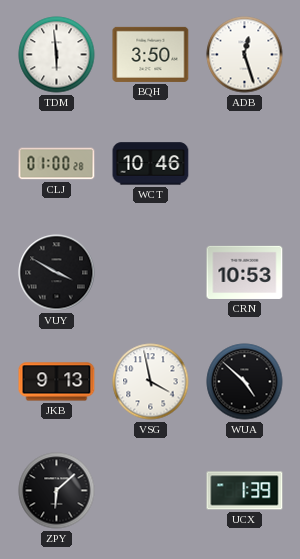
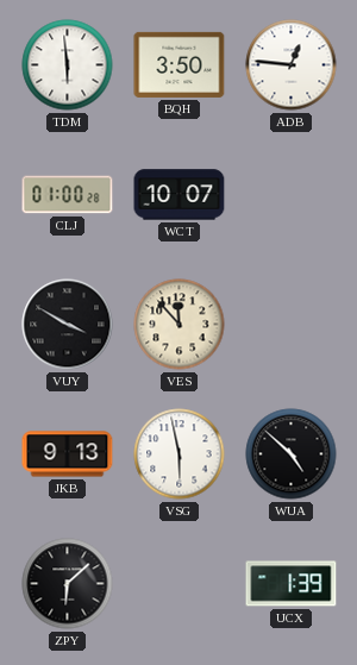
ADB: 12:27 -> 12:46
WCT: 10:46 -> 10:07
VES: none -> 11:53
CRN: 10:53 -> none
VSG: 3:58 -> 5:58
